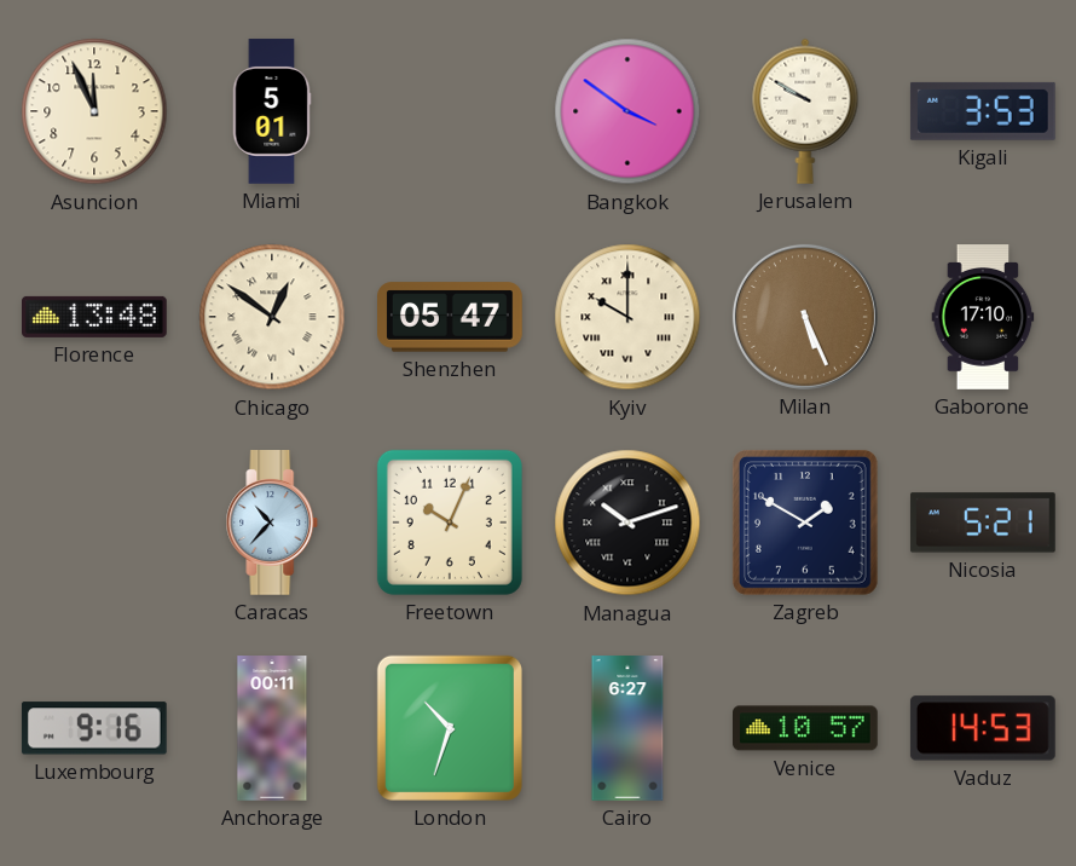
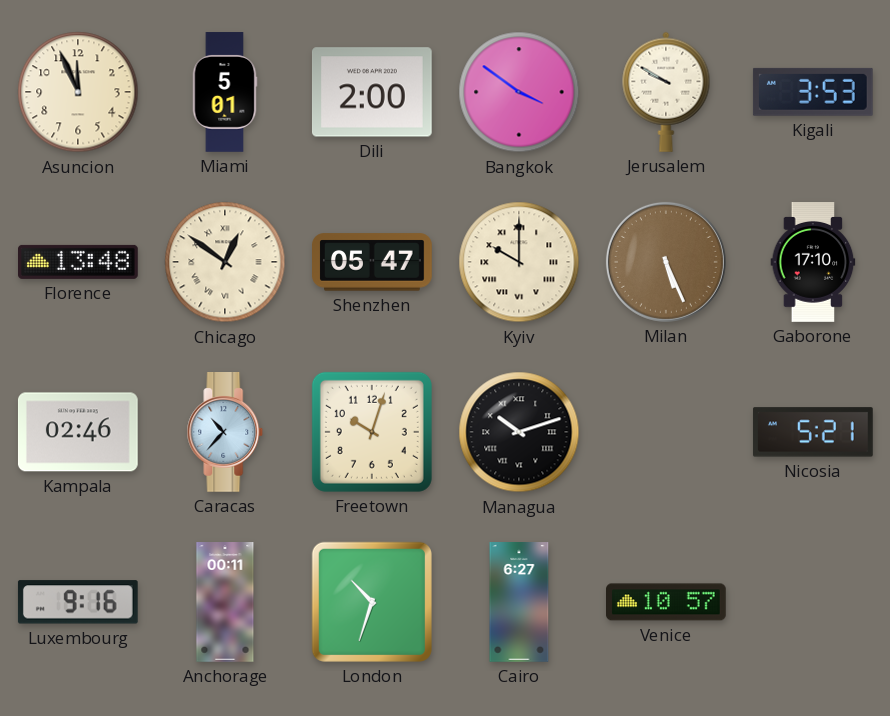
Dili: none -> 2:00
Kampala: none -> 02:46
Freetown: 10:04 -> 10:03
Zagreb: 1:50 -> none
Vaduz: 14:53 -> none
